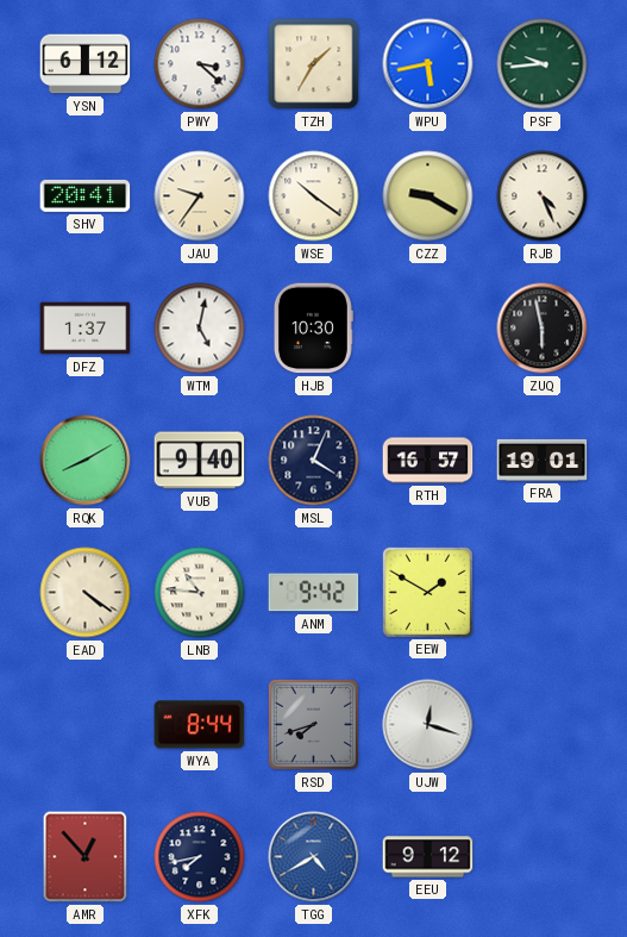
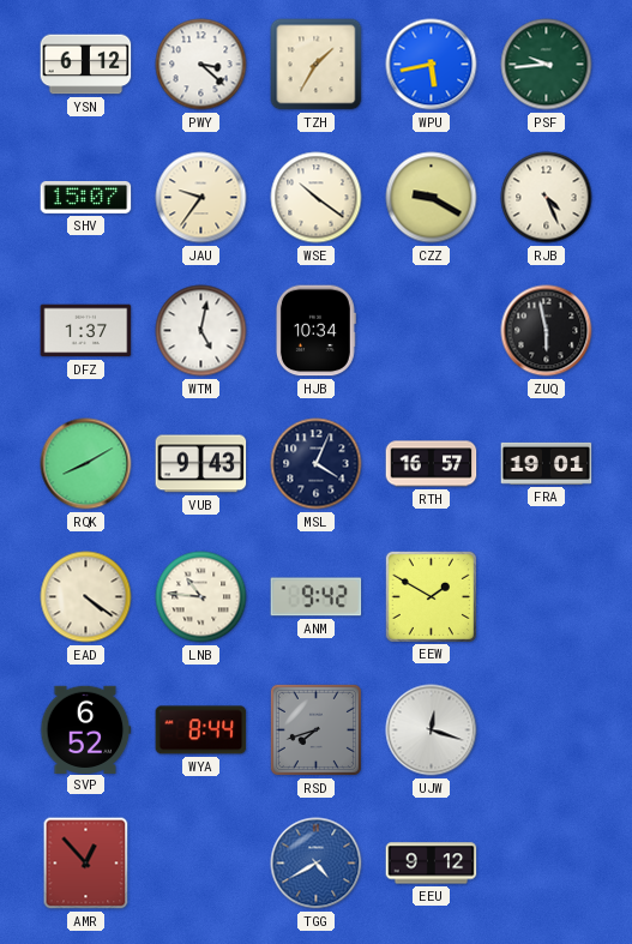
SHV: 20:41 -> 15:07
HJB: 10:30 -> 10:34
VUB: 9:40 -> 9:43
SVP: none -> 6:52
XFK: 7:43 -> none
